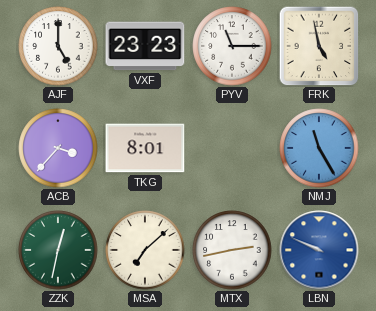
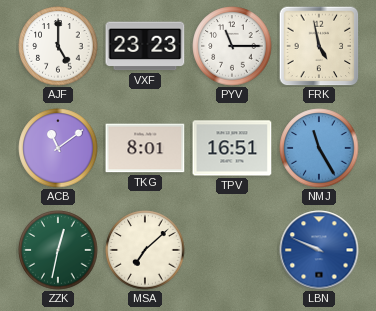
ACB: 3:37 -> 11:09
TPV: none -> 16:51
MTX: 2:43 -> none
